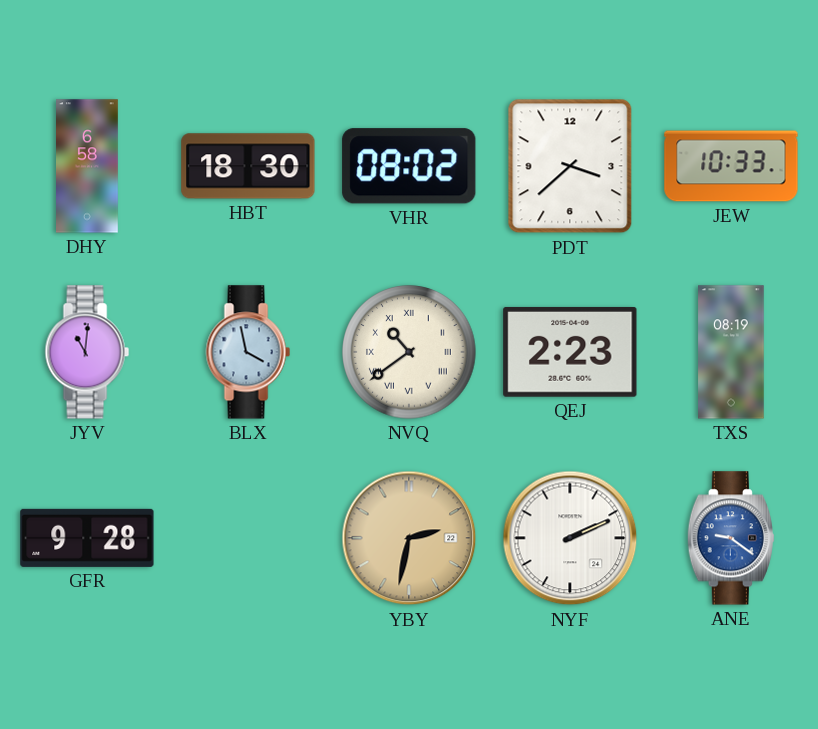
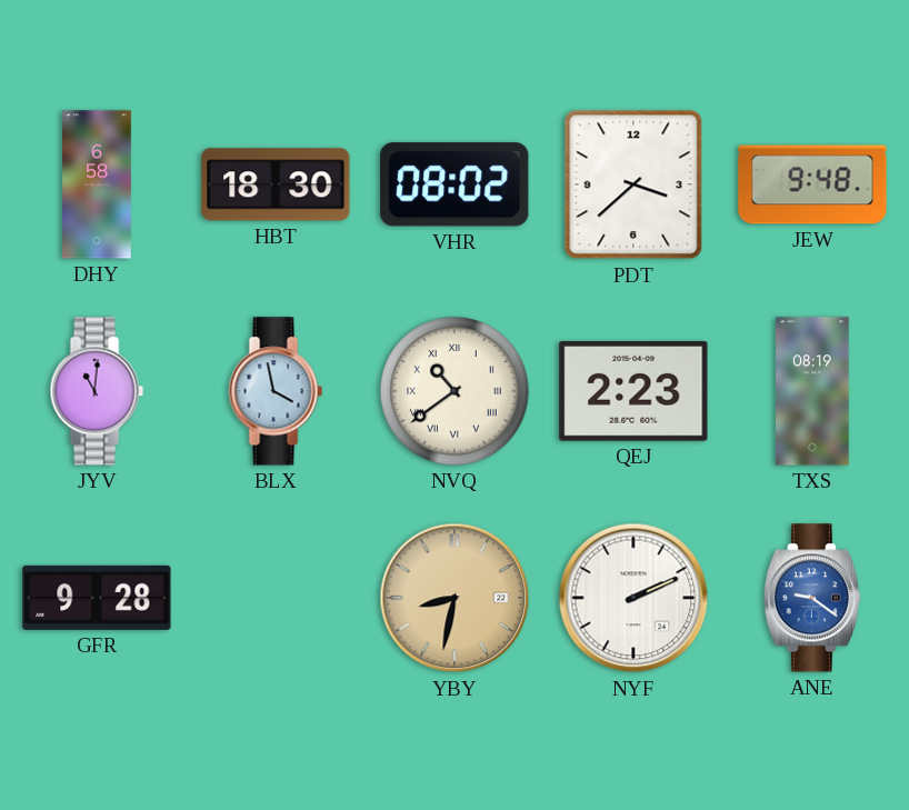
JEW: 10:33 -> 9:48
YBY: 2:32 -> 8:32
